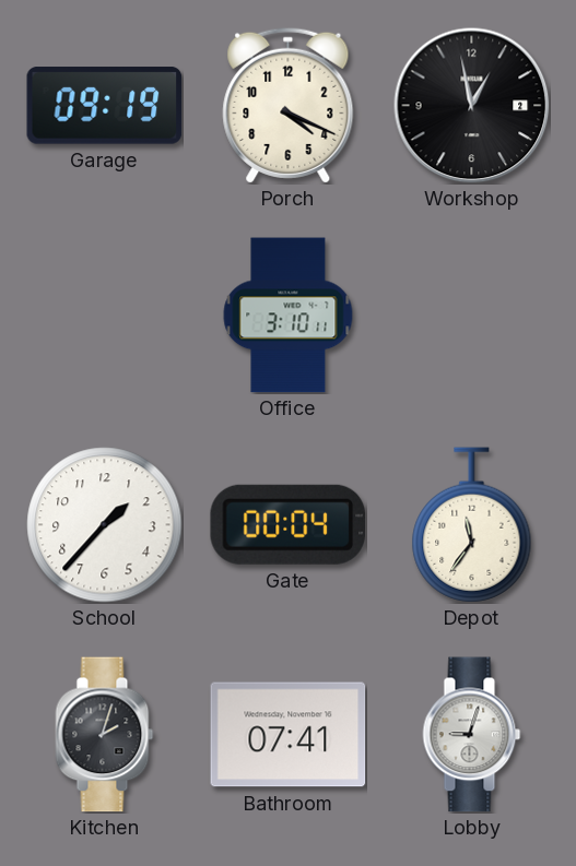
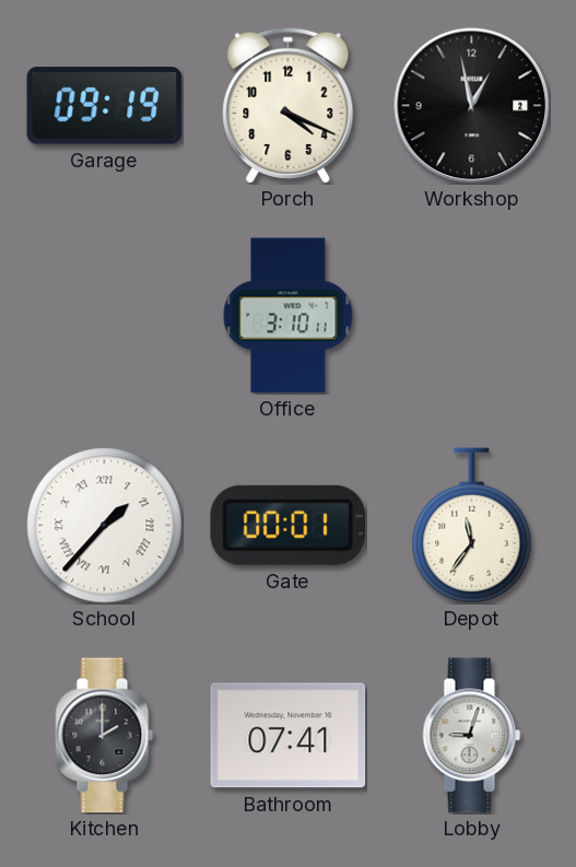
School numerals: Arabic -> Roman
Gate: 00:04 -> 00:01
Kitchen: 2:03 -> 2:00
